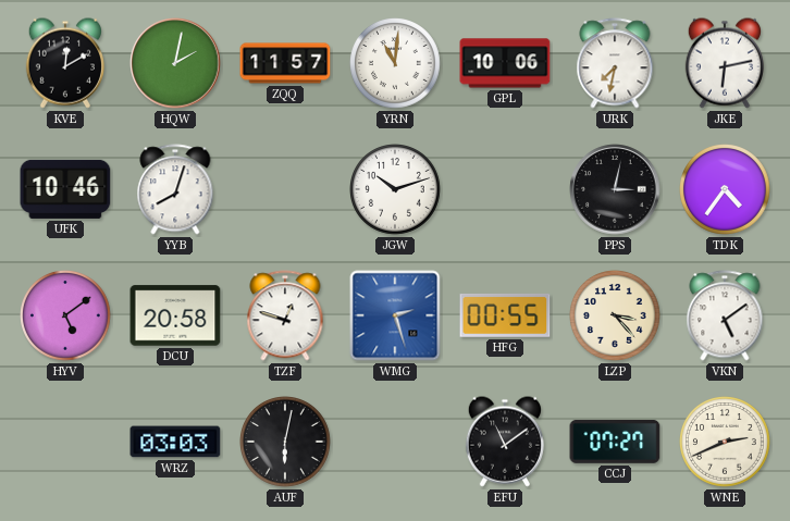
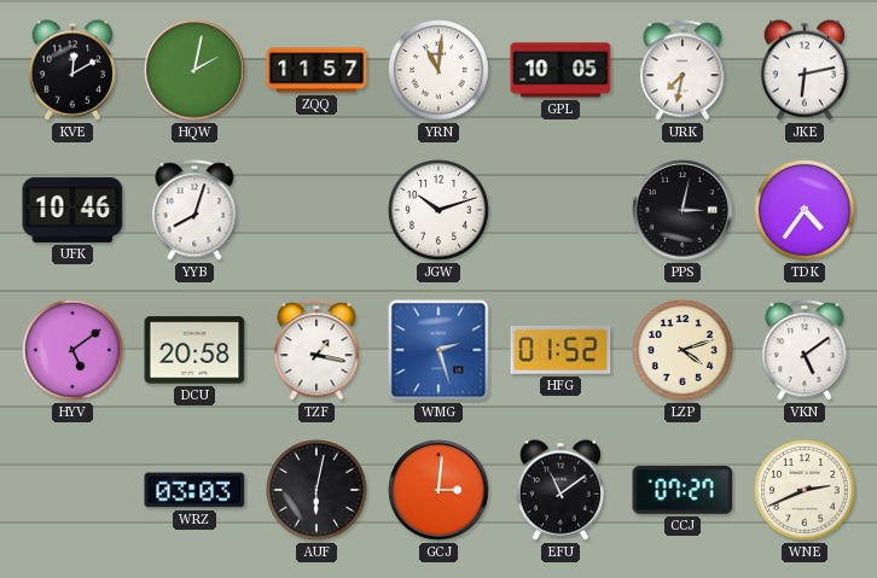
GPL: 10:06 -> 10:05
TZF: 12:48 -> 1:17
HFG: 00:55 -> 01:52
LZP: 3:23 -> 4:12
GCJ: none -> 3:01
